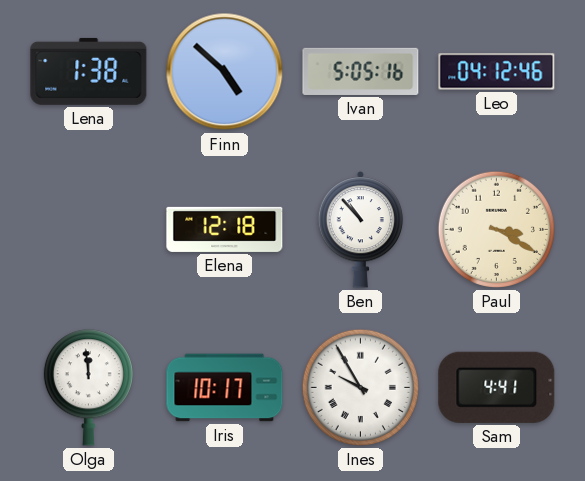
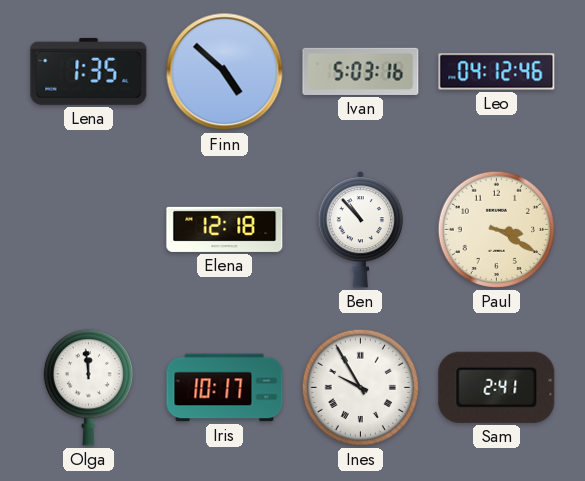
Lena: 1:38 -> 1:35
Ivan: 5:05 -> 5:03
Sam: 4:41 -> 2:41
